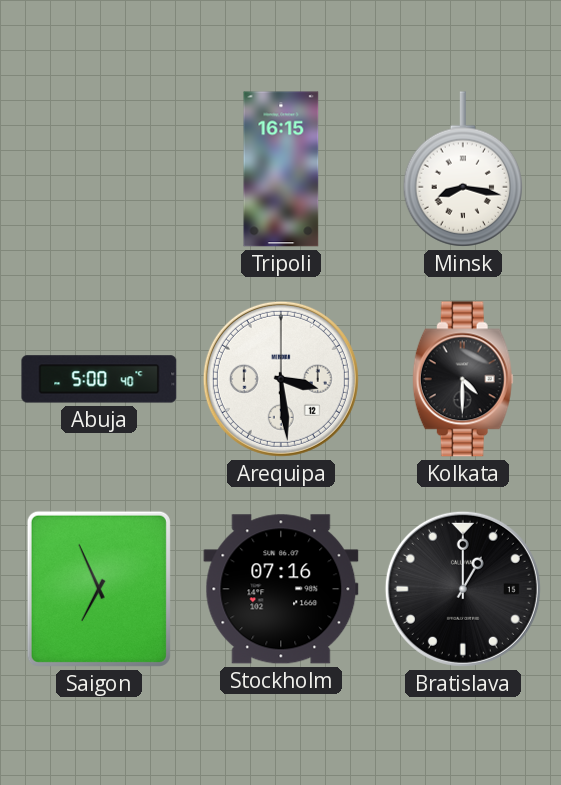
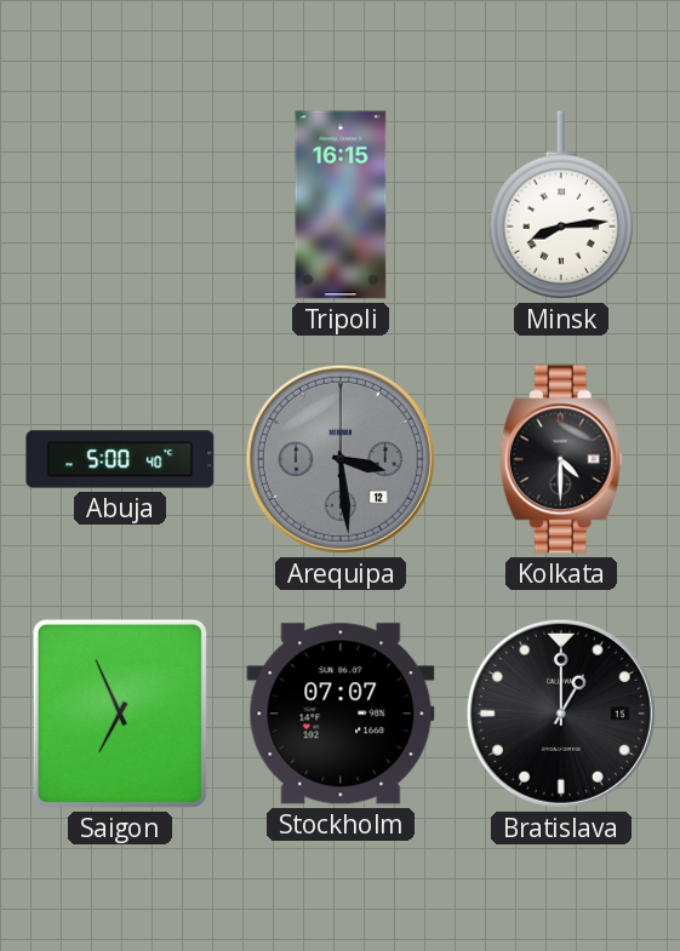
Minsk: 8:17 -> 8:14
Arequipa dial: white -> grey
Stockholm: 07:16 -> 07:07
